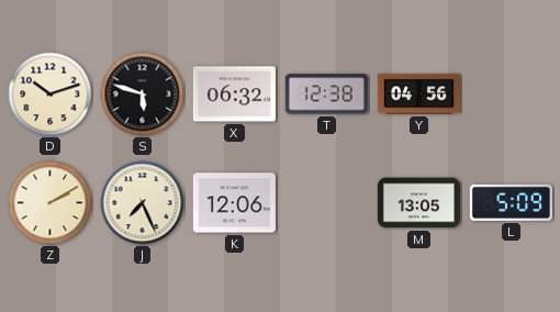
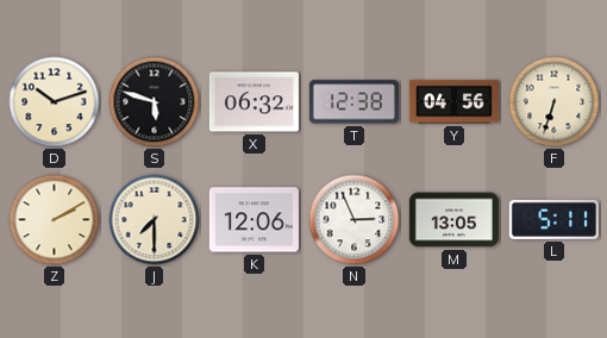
F: none -> 6:33
J: 7:26 -> 7:30
N: none -> 2:56
L: 5:09 -> 5:11
